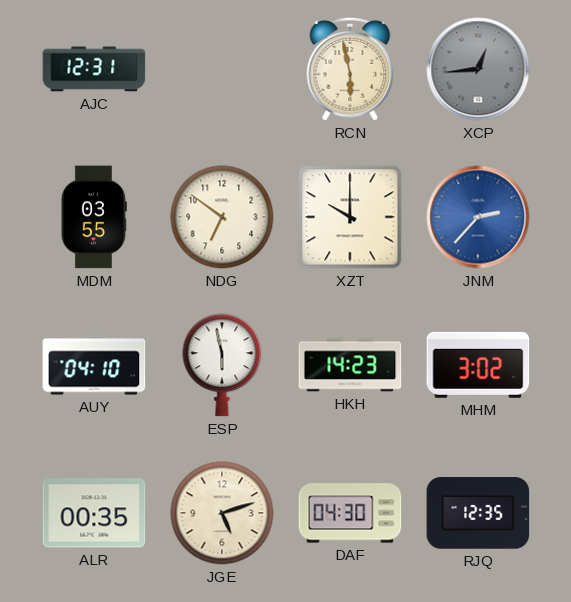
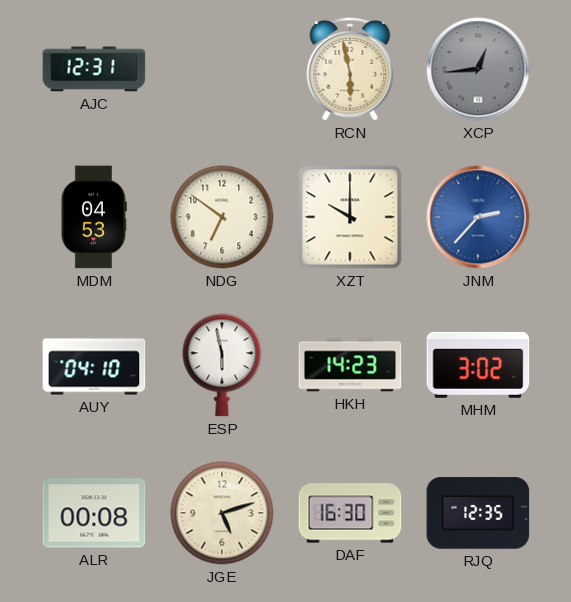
MDM: 03:55 -> 04:53
ALR: 00:35 -> 00:08
DAF: 04:30 -> 16:30
